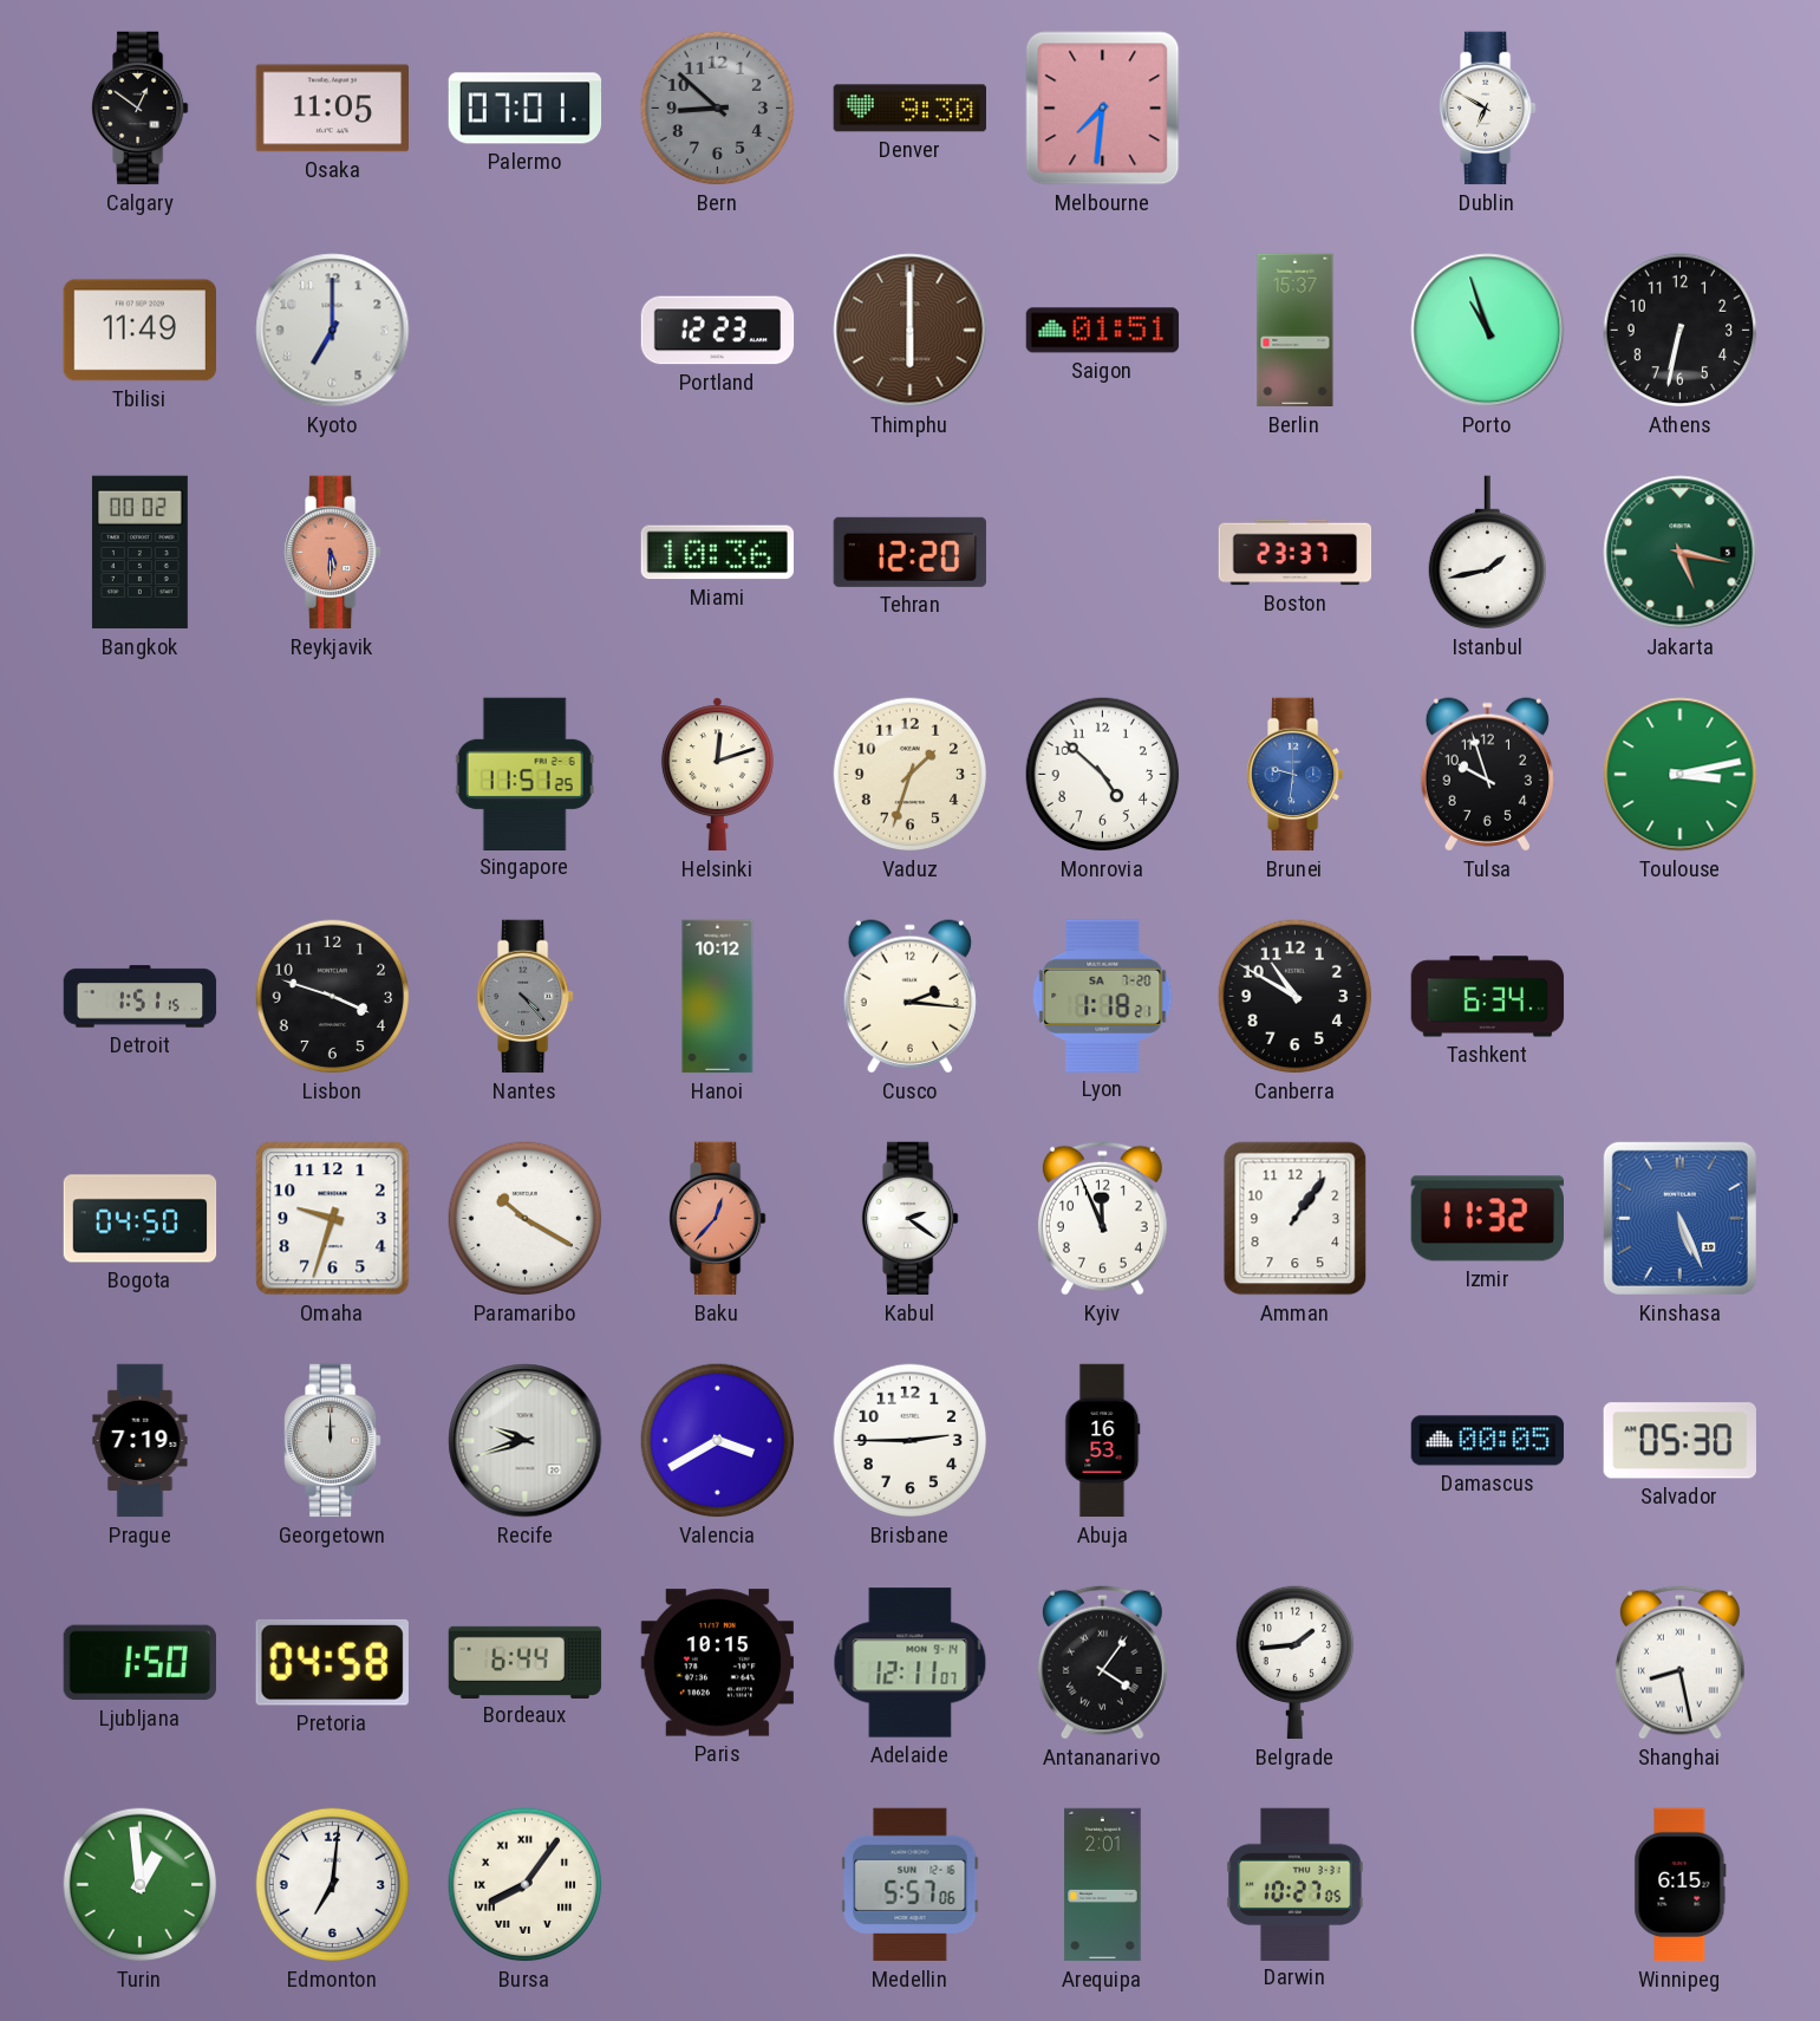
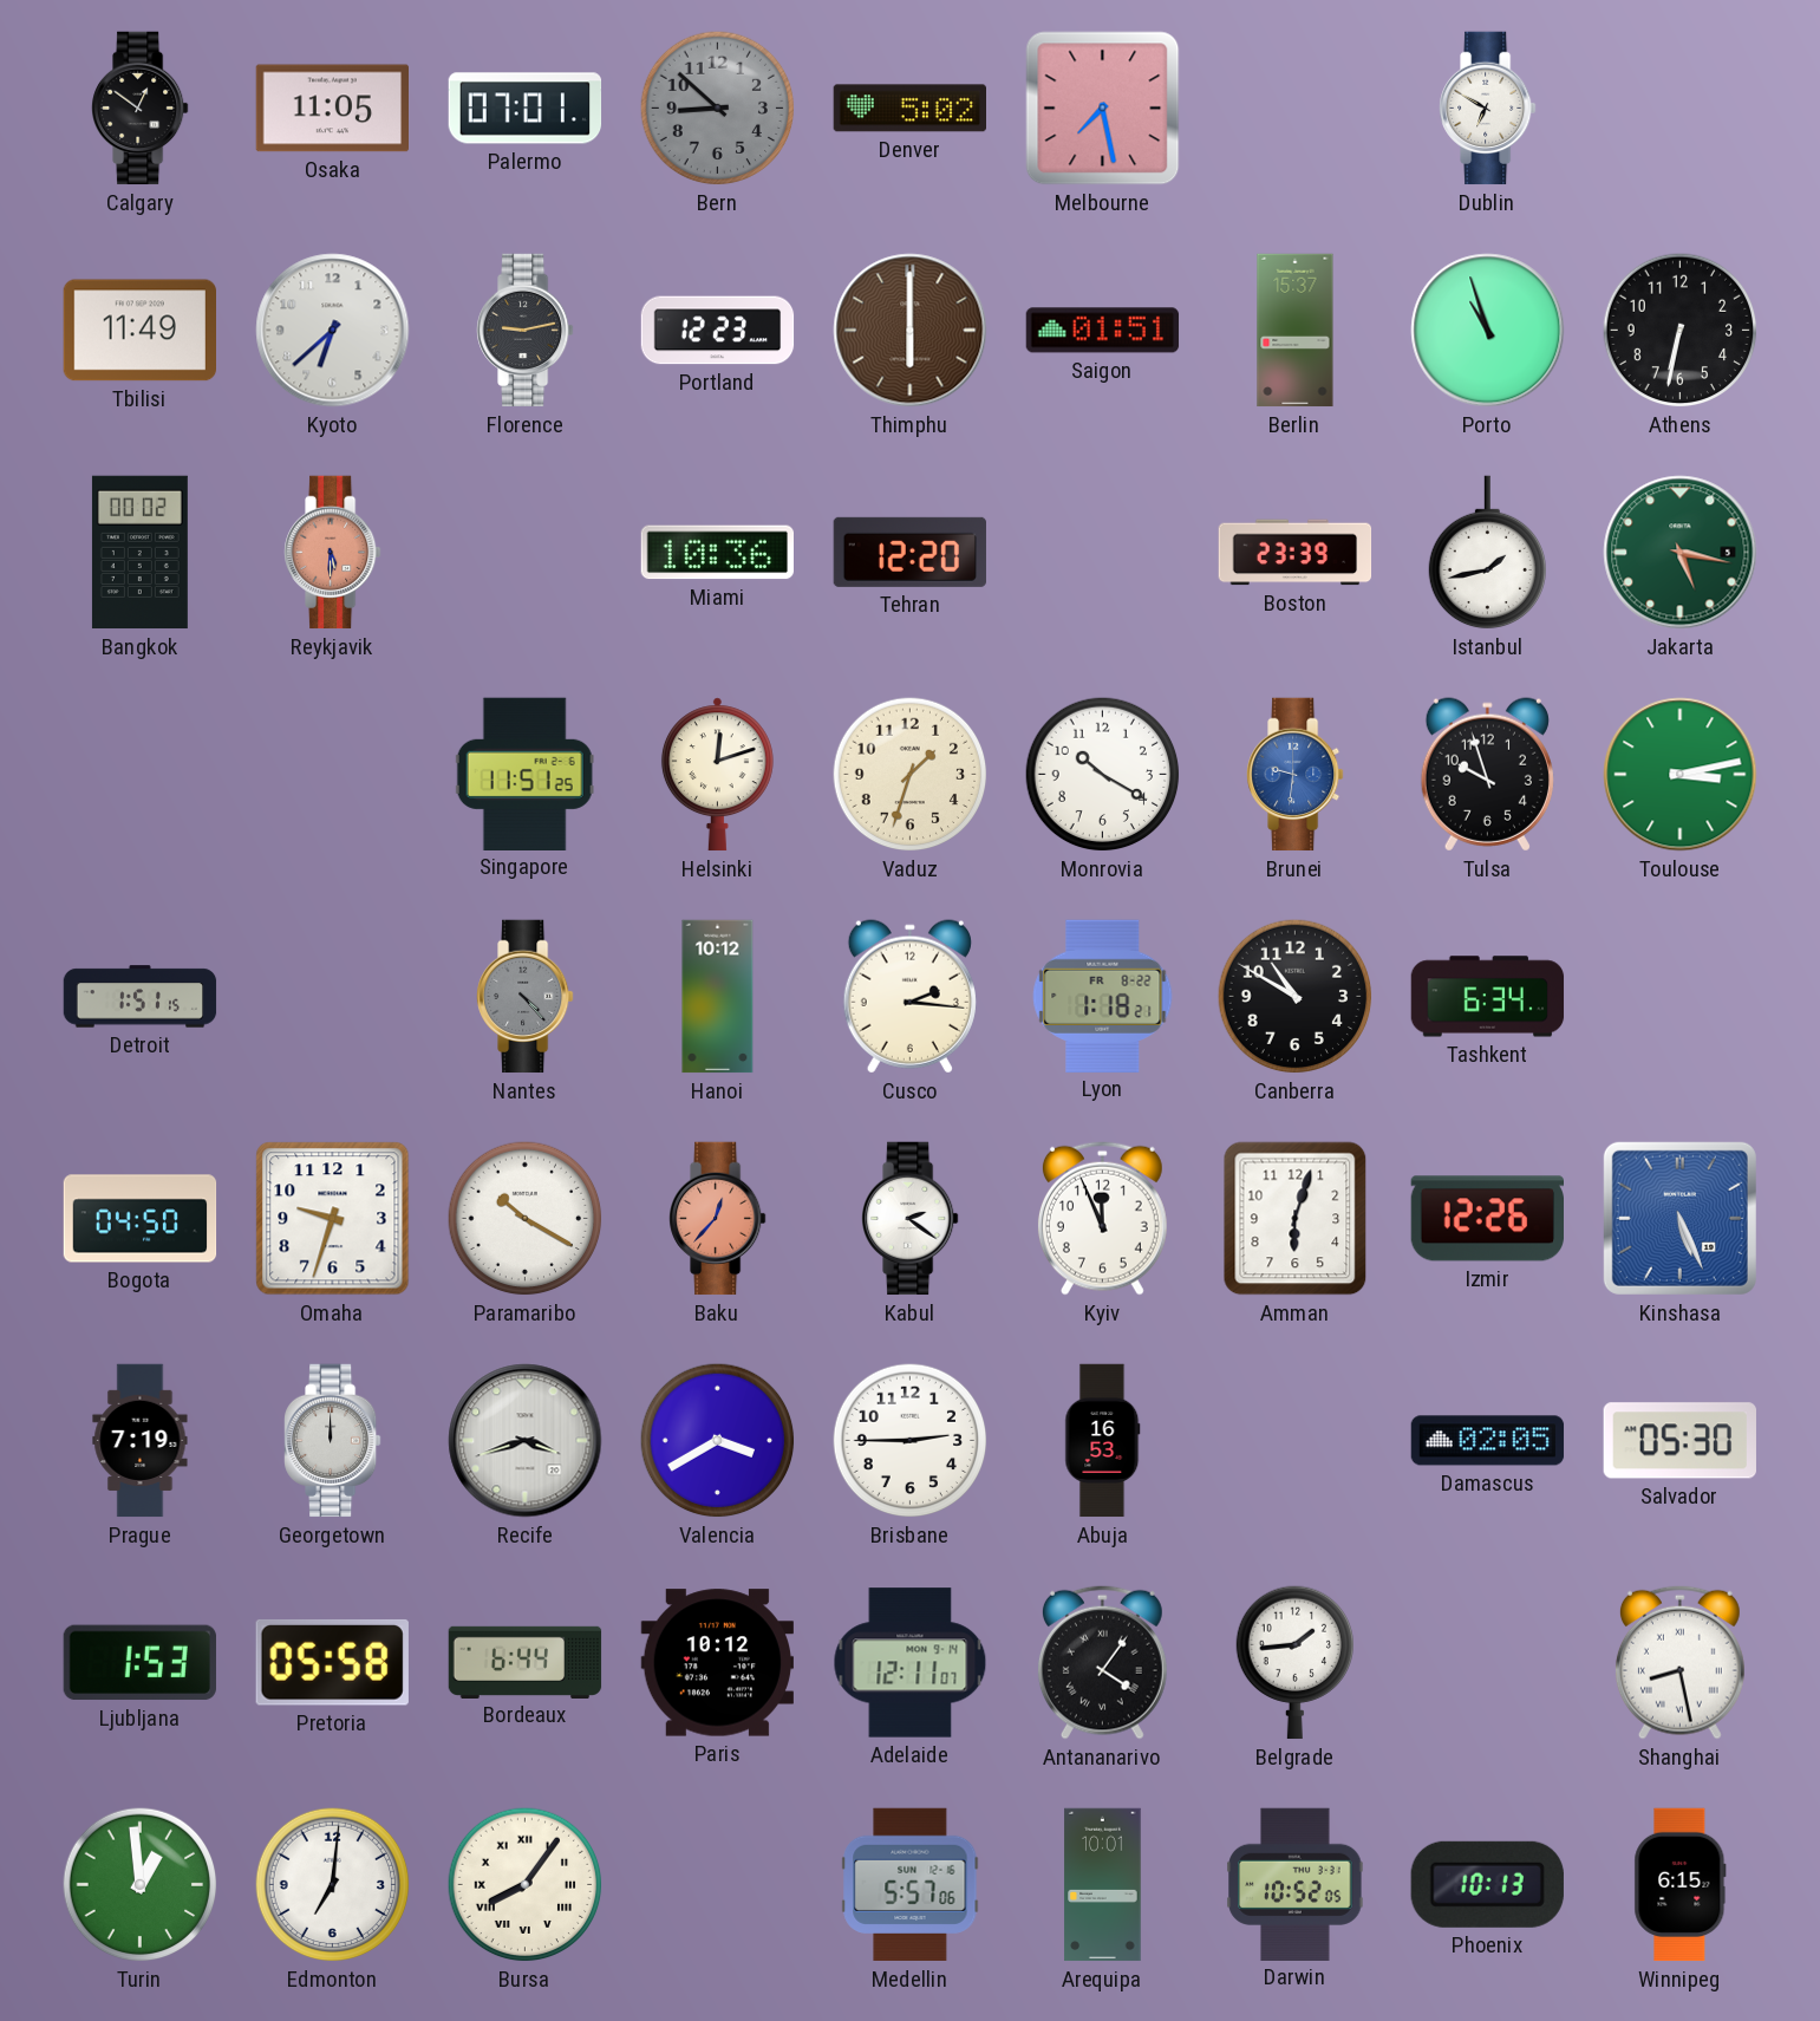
Denver: 9:30 -> 5:02
Melbourne: 7:31 -> 7:28
Kyoto: 7:00 -> 6:38
Florence: none -> 9:13
Boston: 23:37 -> 23:39
Monrovia: 4:52 -> 10:20
Lisbon: 3:48 -> none
Lyon date: SA 7-20 -> FR 8-22
Amman: 1:06 -> 6:03
Izmir: 11:32 -> 12:26
Recife: 9:42 -> 3:42
Damascus: 00:05 -> 02:05
Ljubljana: 1:50 -> 1:53
Pretoria: 04:58 -> 05:58
Paris: 10:15 -> 10:12
Arequipa: 2:01 -> 10:01
Darwin: 10:27 -> 10:52
Phoenix: none -> 10:13
